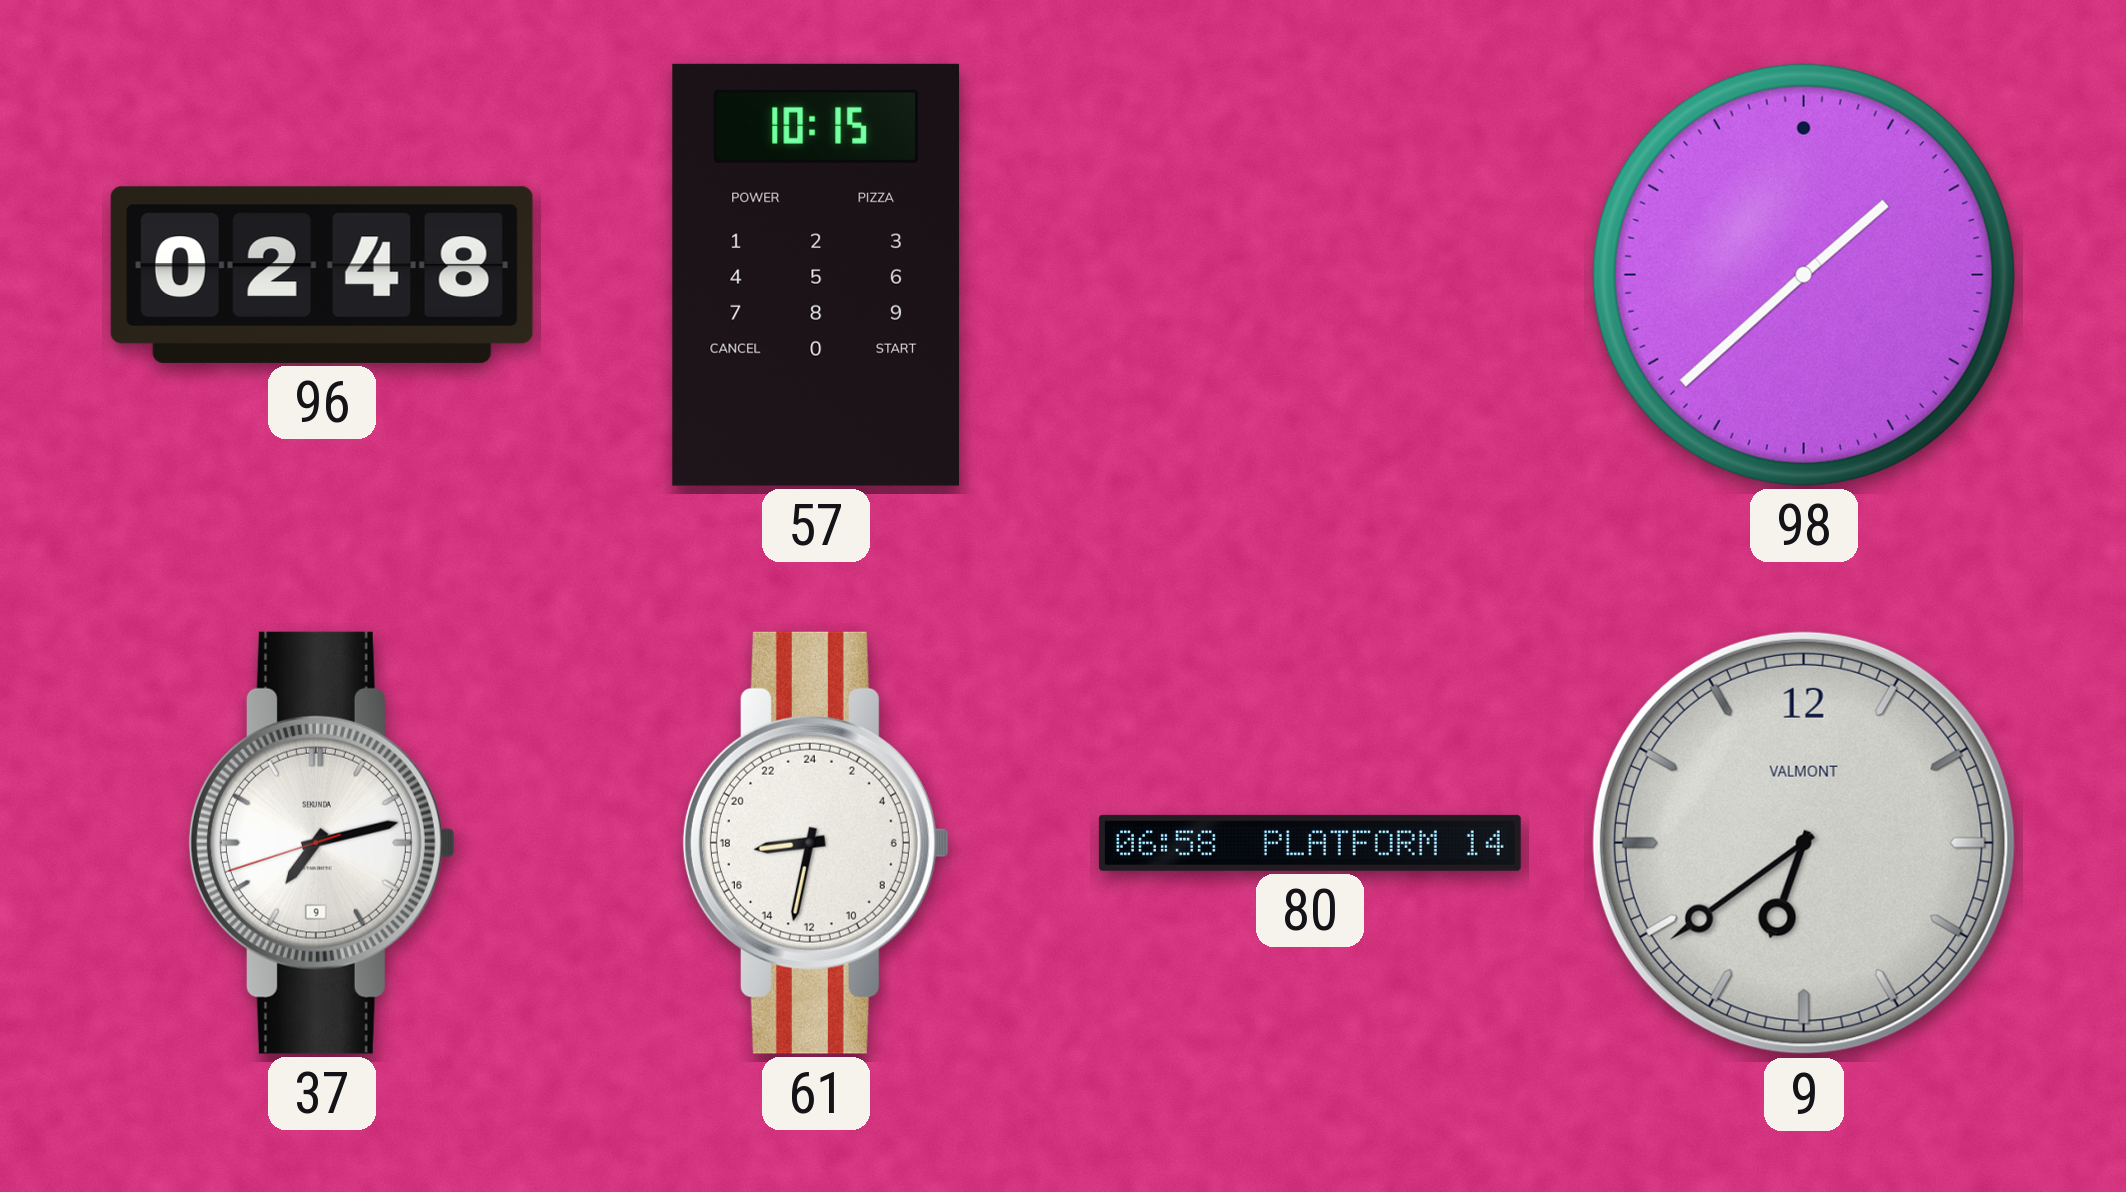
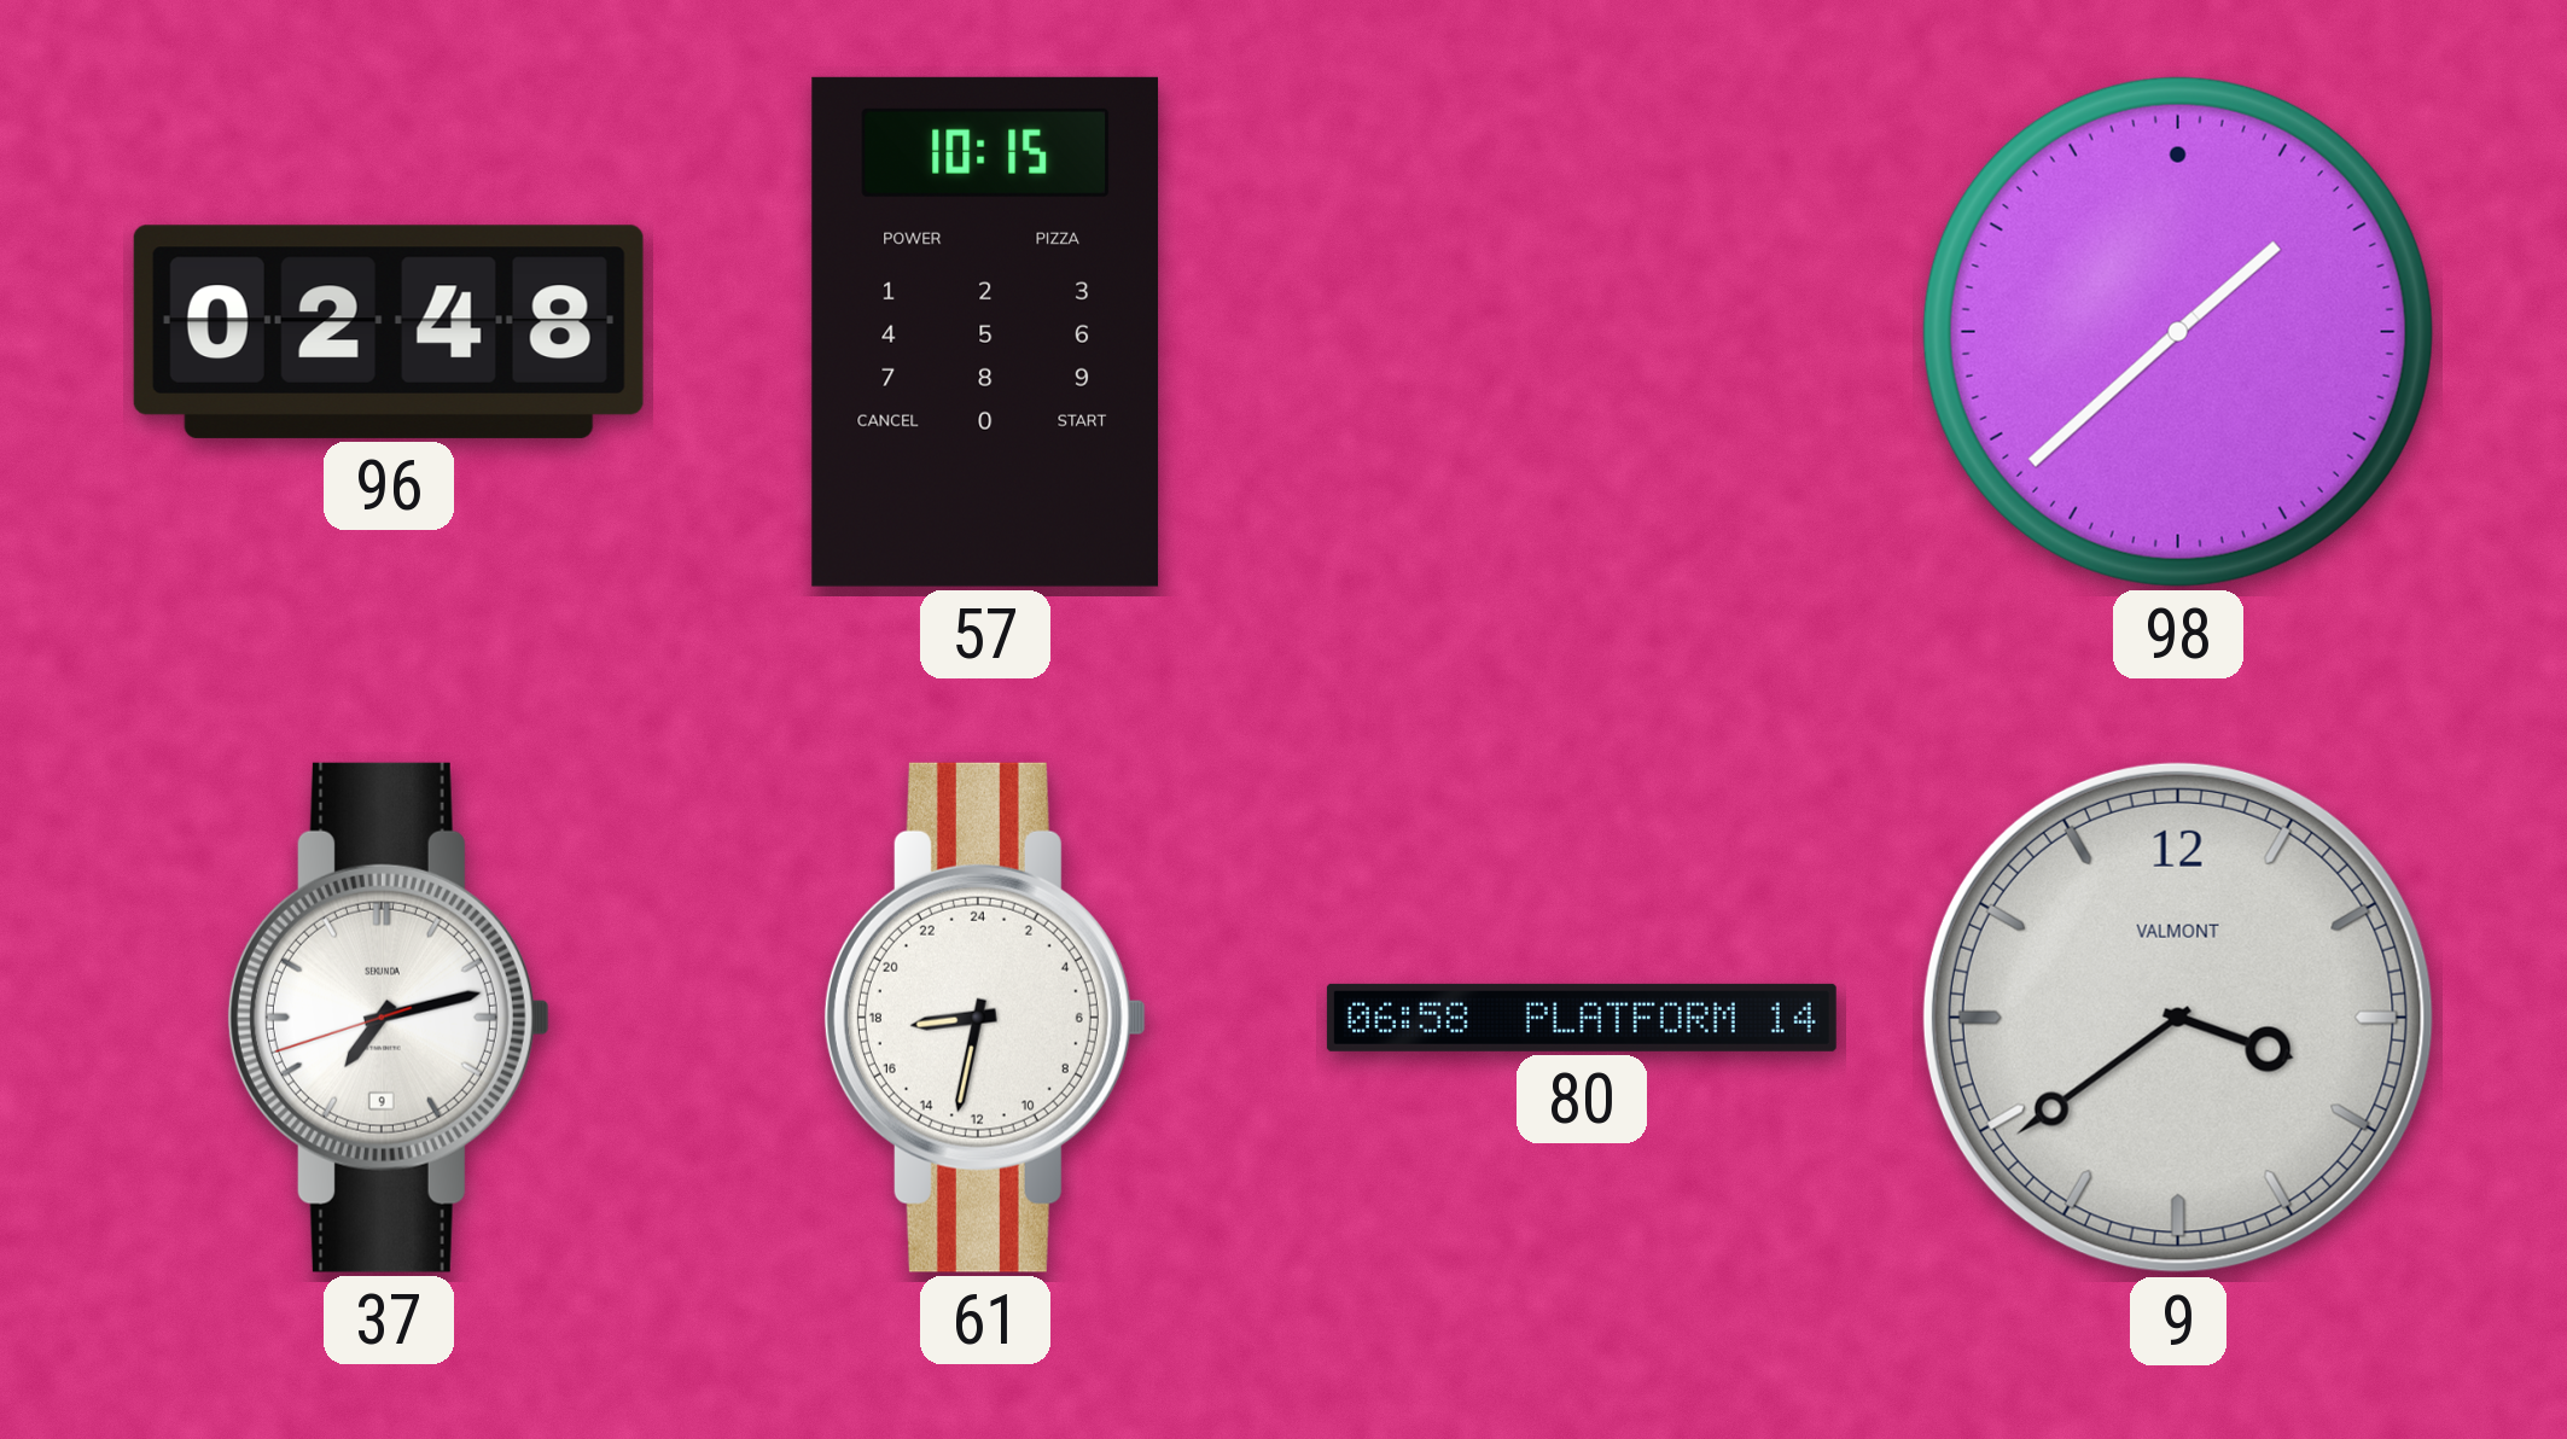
9: 6:39 -> 3:39
